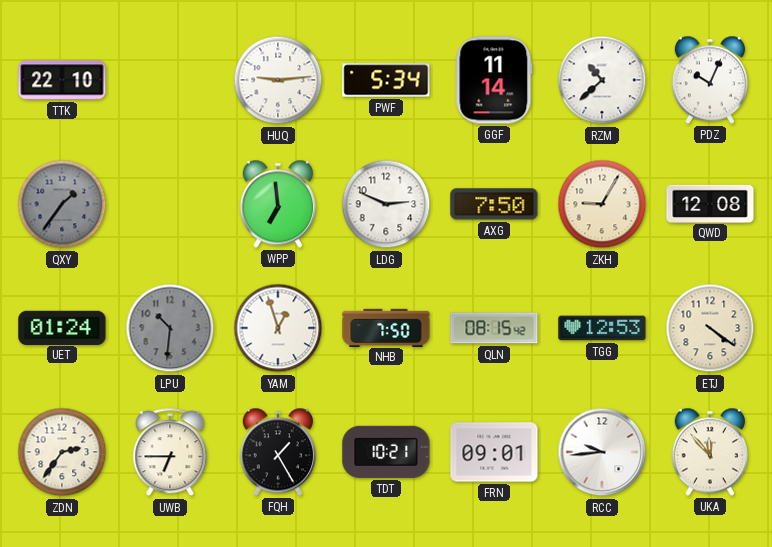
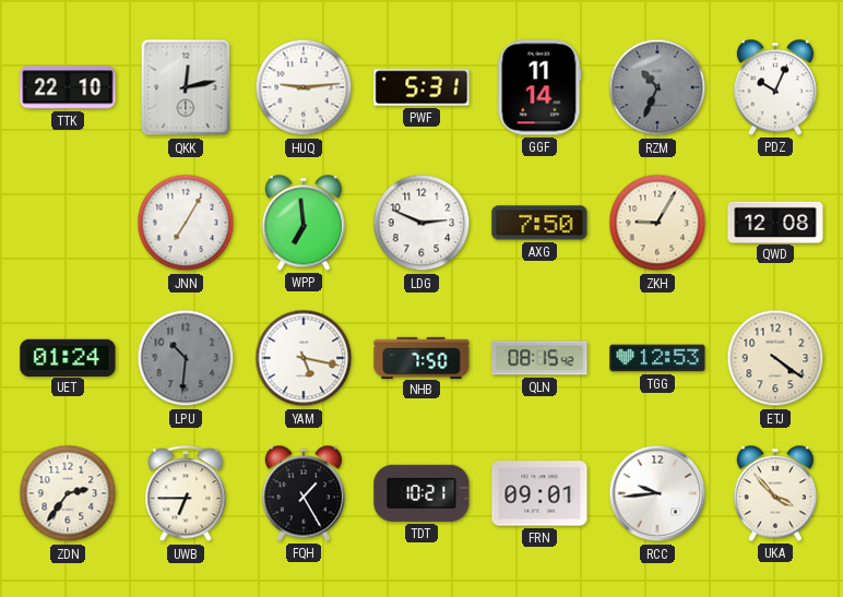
QKK: none -> 12:13
PWF: 5:34 -> 5:31
RZM: 10:38 -> 10:34
RZM dial: white -> grey
QXY: 1:36 -> none
JNN: none -> 7:05
YAM: 12:57 -> 5:17
UKA: 11:53 -> 3:53
